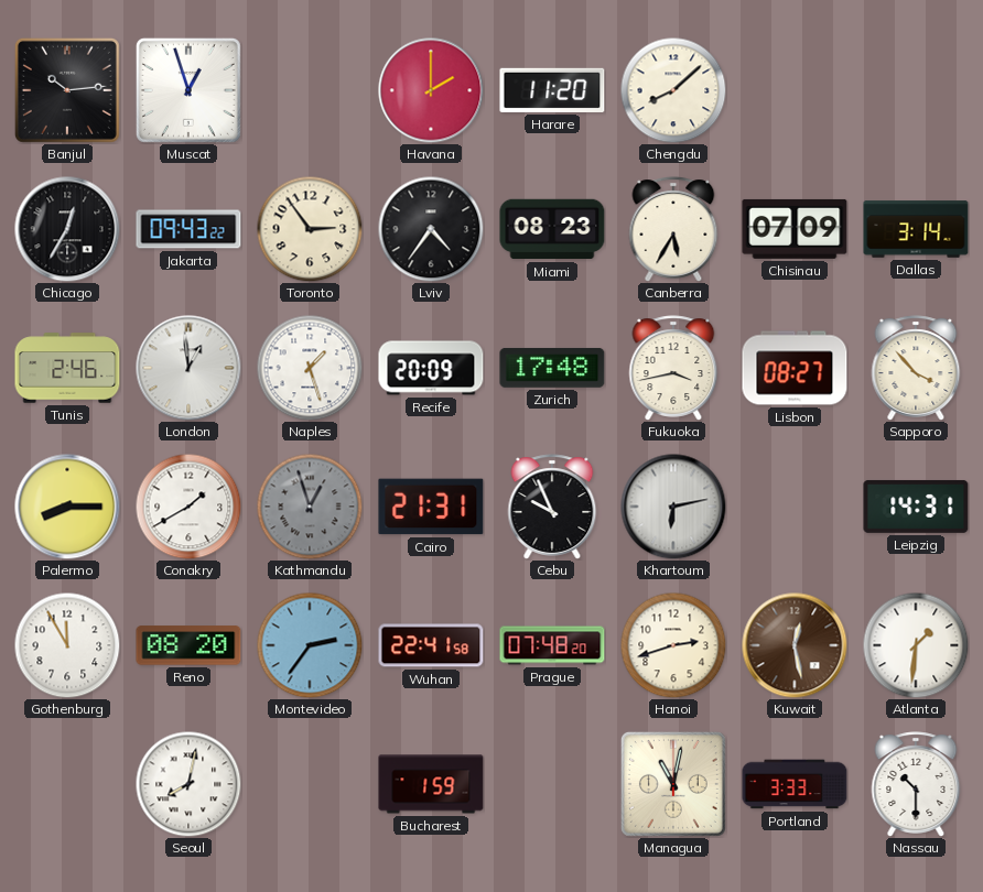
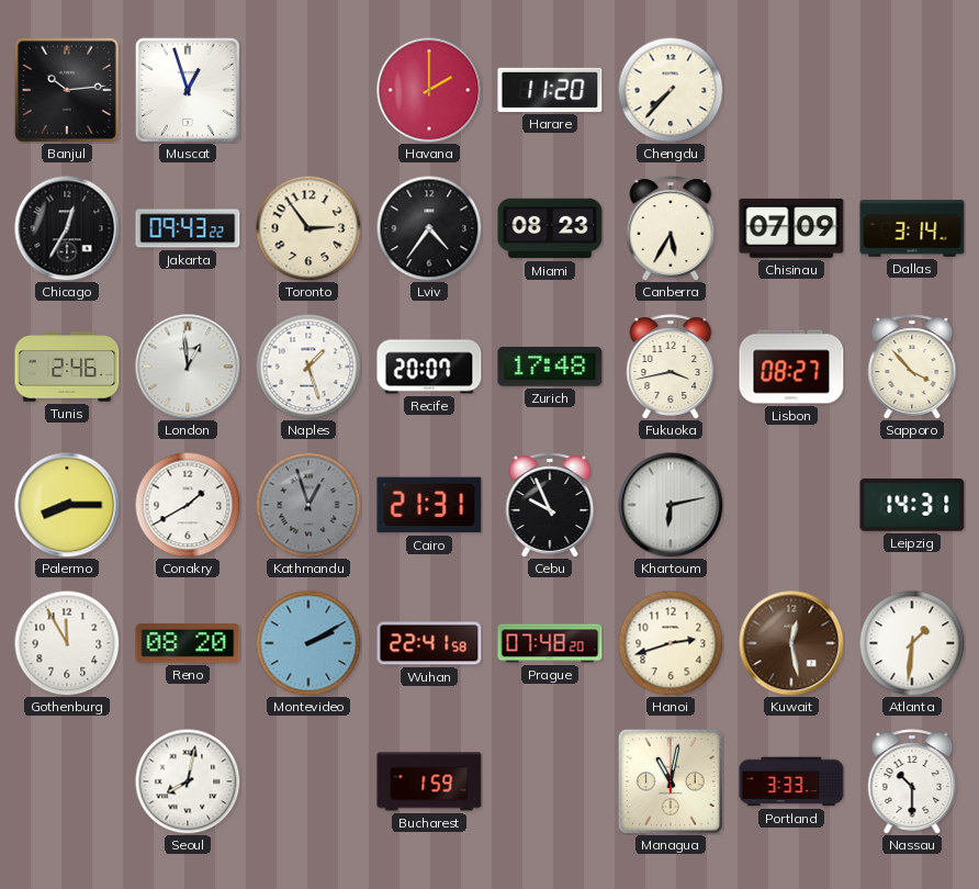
Chengdu: 8:08 -> 7:37
Recife: 20:09 -> 20:07
Montevideo: 2:36 -> 2:10
